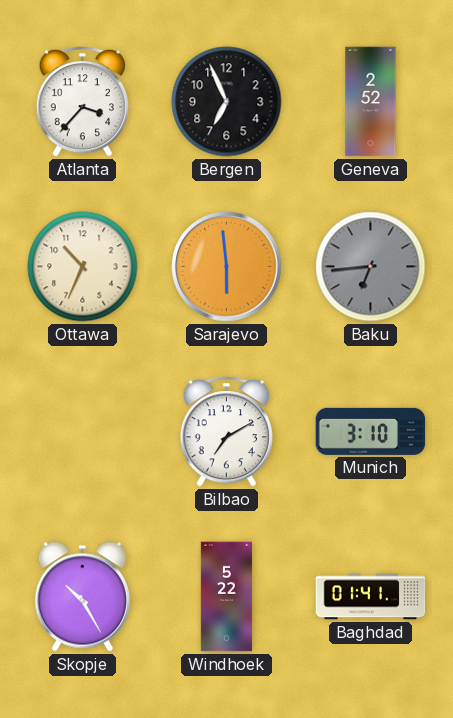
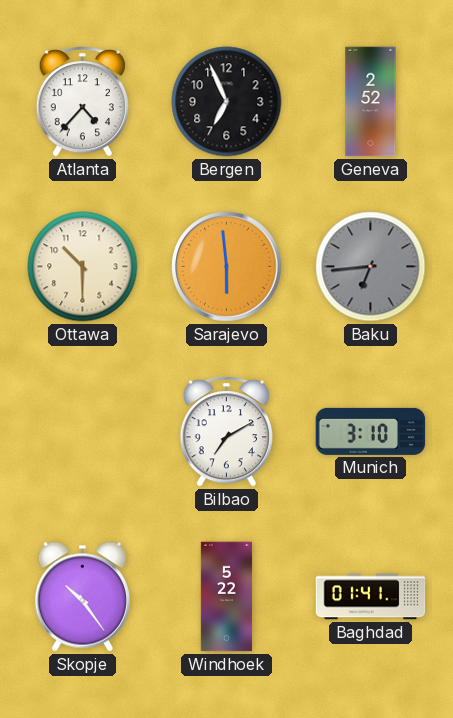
Atlanta: 3:37 -> 4:37
Ottawa: 10:34 -> 10:30
Skopje: 10:25 -> 10:24
